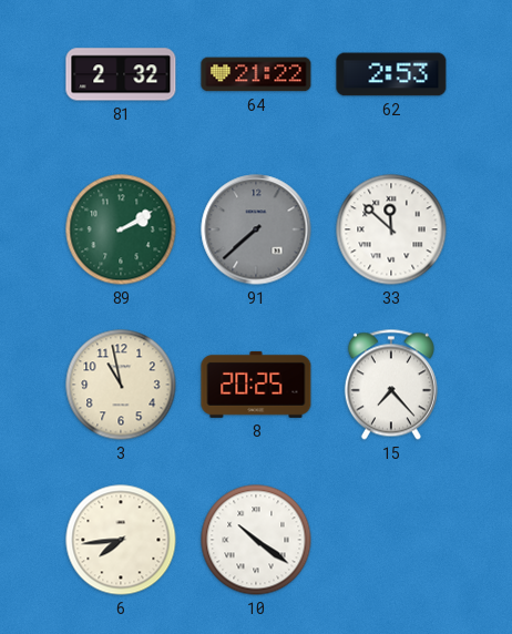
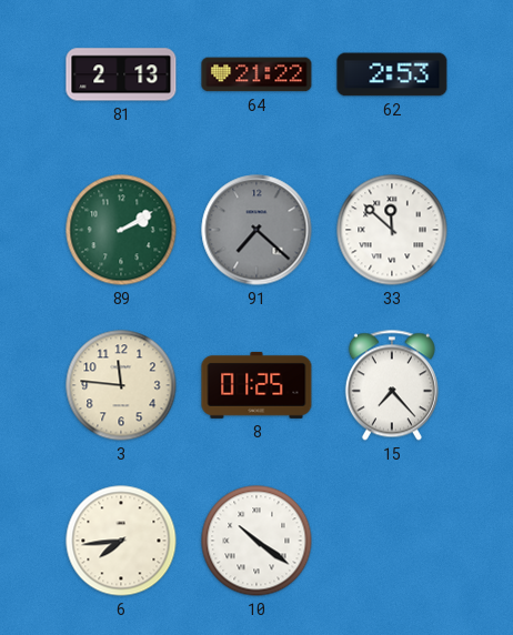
81: 2:32 -> 2:13
91: 7:38 -> 7:22
3: 10:58 -> 11:46
8: 20:25 -> 01:25
